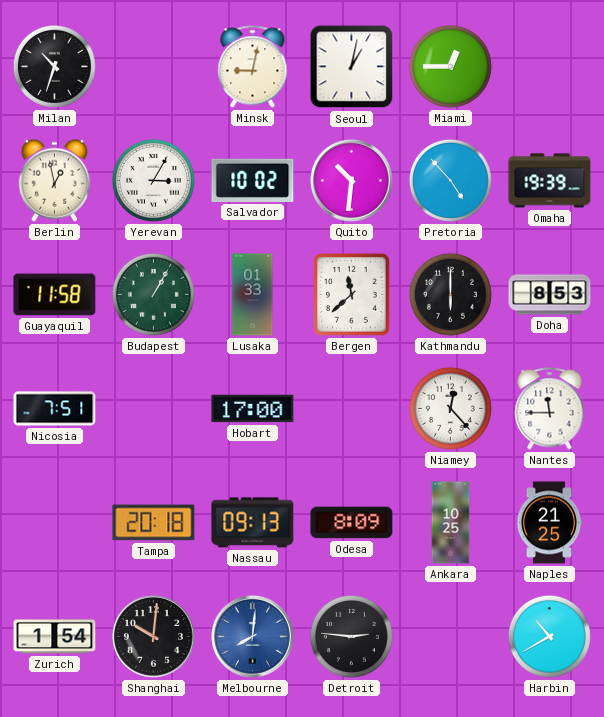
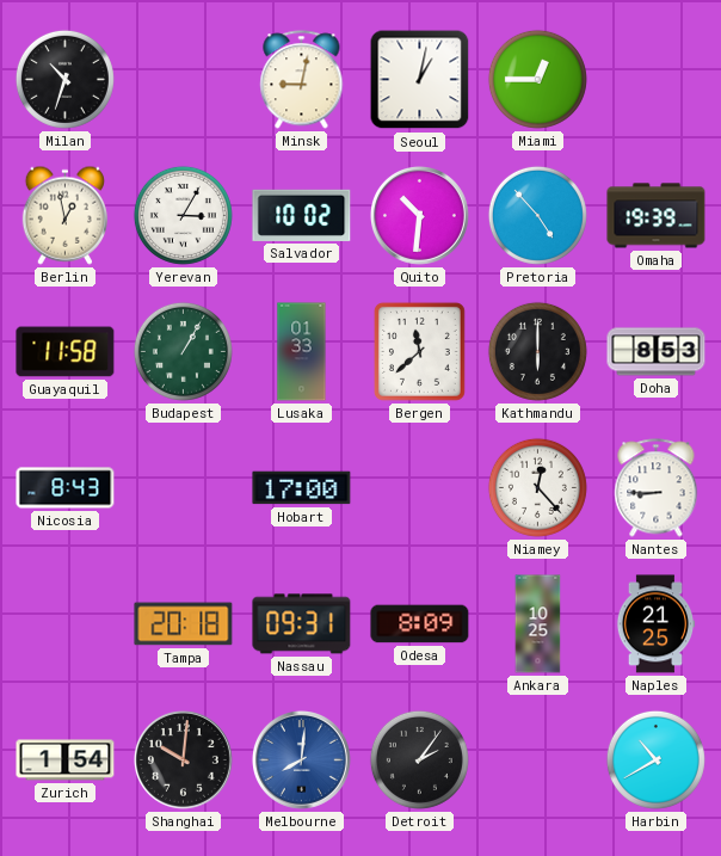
Nicosia: 7:51 -> 8:43
Nantes: 11:45 -> 8:45
Nassau: 09:13 -> 09:31
Detroit: 2:46 -> 2:06
